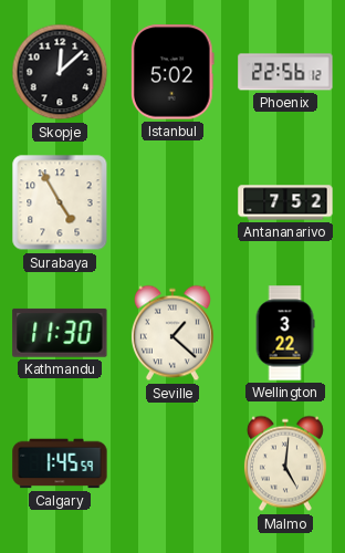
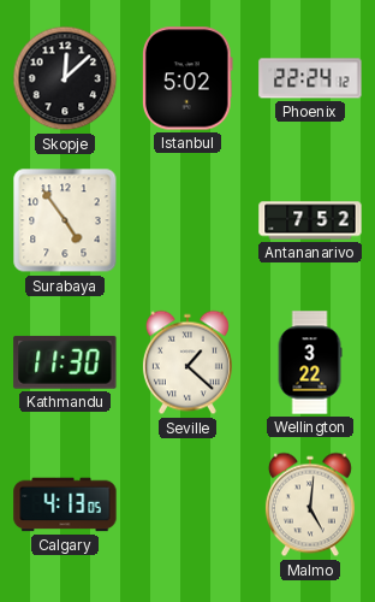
Phoenix: 22:56 -> 22:24
Surabaya: 4:55 -> 4:54
Calgary: 1:45 -> 4:13
